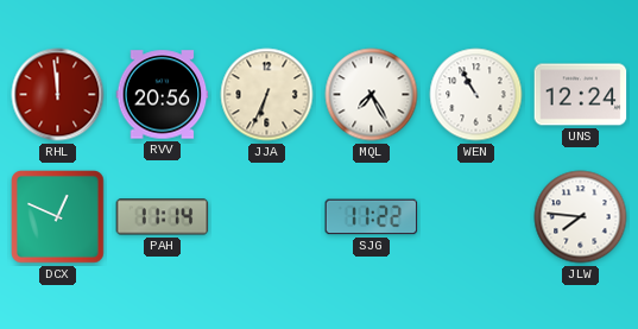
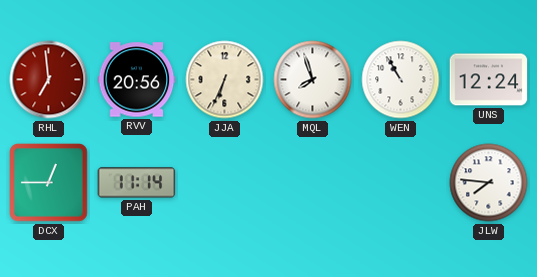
RHL: 11:59 -> 6:59
MQL: 7:25 -> 7:57
DCX: 12:49 -> 12:45
SJG: 11:22 -> none
